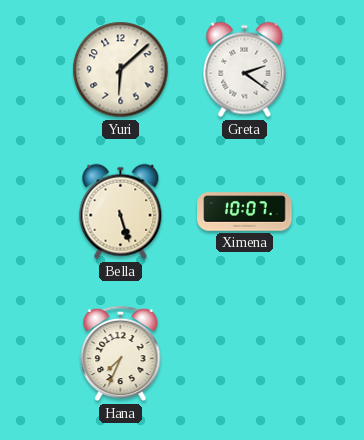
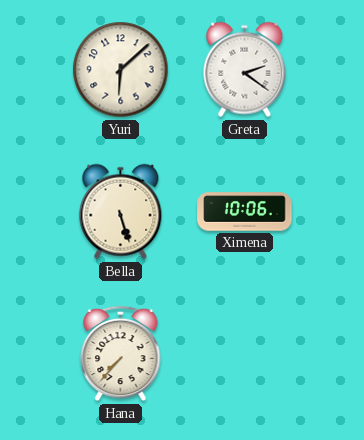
Ximena: 10:07 -> 10:06
Hana: 7:34 -> 7:37
